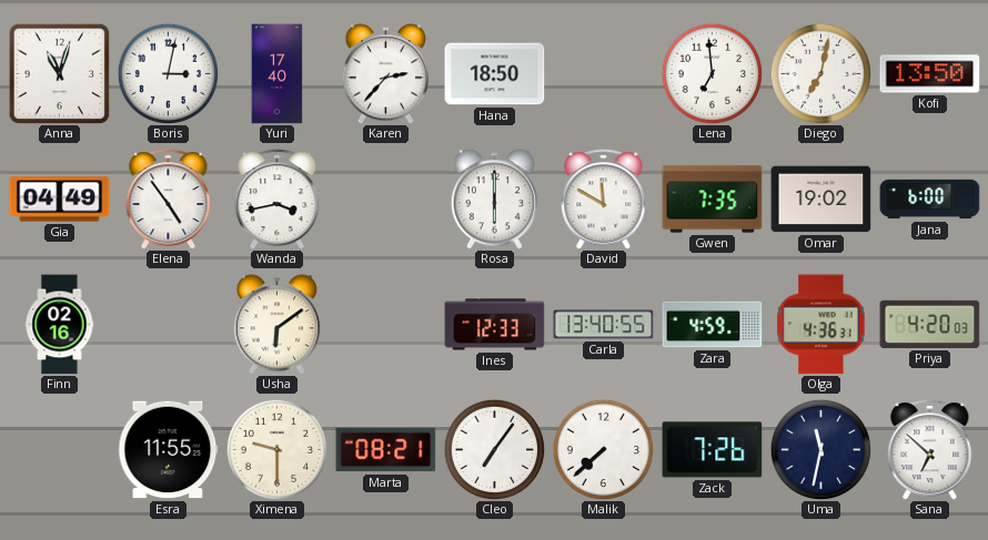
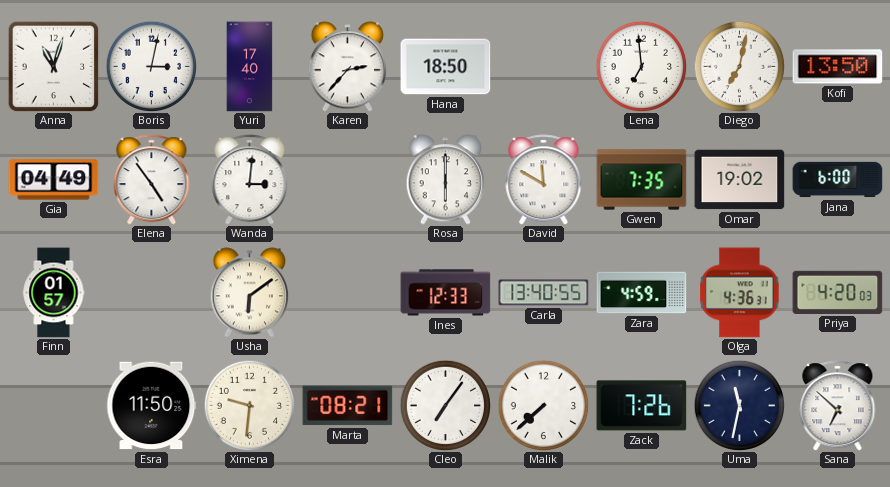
Wanda: 3:43 -> 3:01
Finn: 02:16 -> 01:57
Esra: 11:55 -> 11:50
Ximena: 9:30 -> 9:31
